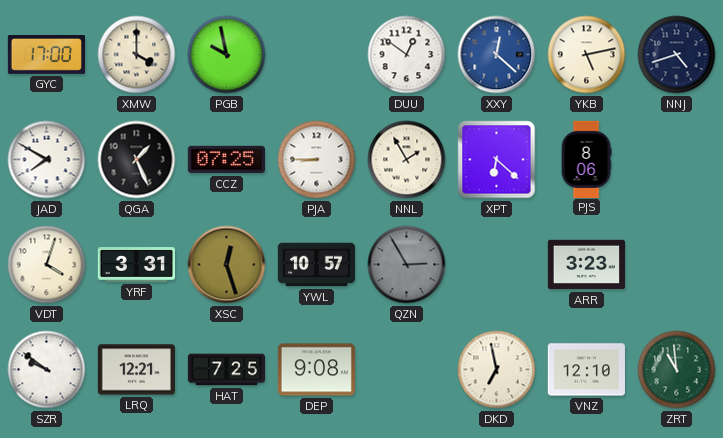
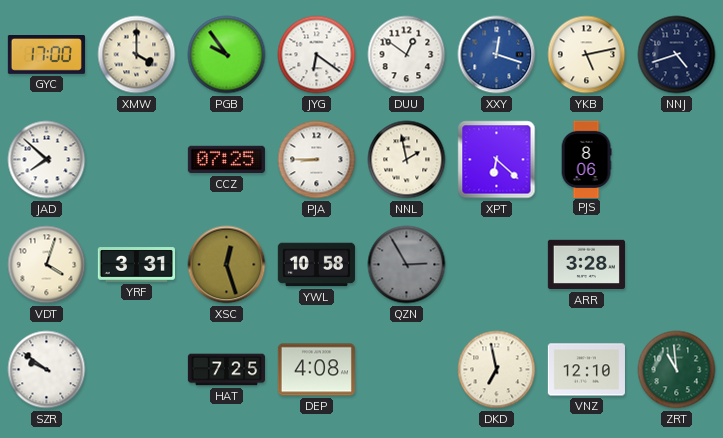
PGB: 9:58 -> 9:54
JYG: none -> 6:21
XXY: 12:22 -> 12:18
JAD: 7:50 -> 7:52
QGA: 1:26 -> none
NNL: 1:55 -> 1:58
YWL: 10:57 -> 10:58
ARR: 3:23 -> 3:28
LRQ: 12:21 -> none
DEP: 9:08 -> 4:08
